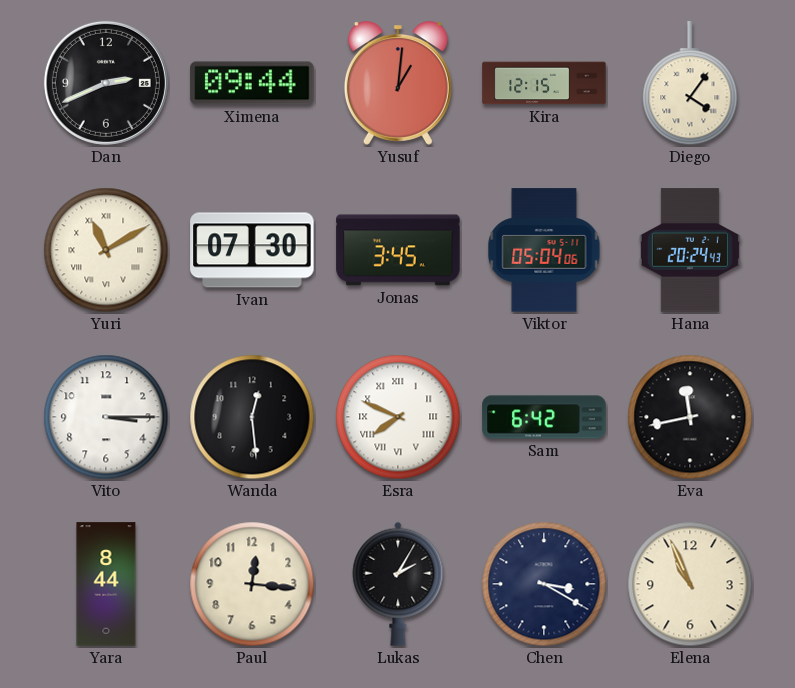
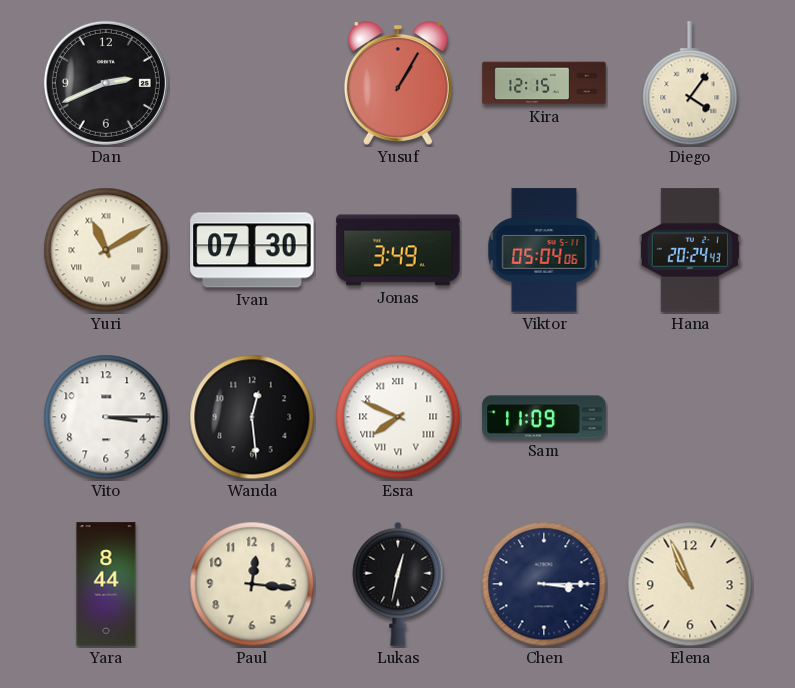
Ximena: 09:44 -> none
Yusuf: 1:01 -> 1:05
Jonas: 3:45 -> 3:49
Sam: 6:42 -> 11:09
Eva: 11:43 -> none
Lukas: 2:05 -> 12:32
Chen: 3:20 -> 3:15
